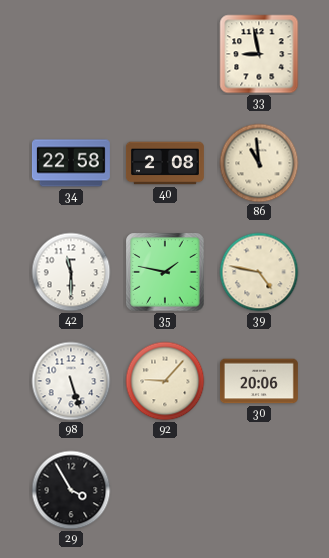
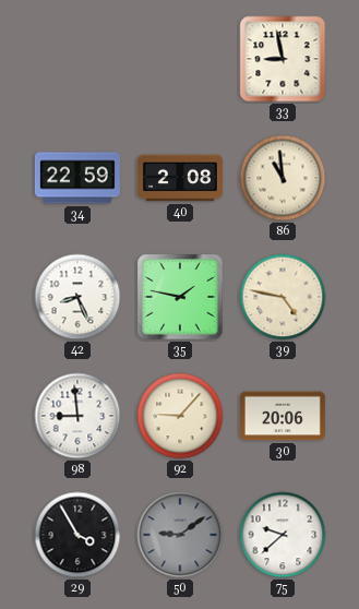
34: 22:58 -> 22:59
42: 11:30 -> 8:26
98: 5:27 -> 8:59
50: none -> 9:09
75: none -> 9:38
